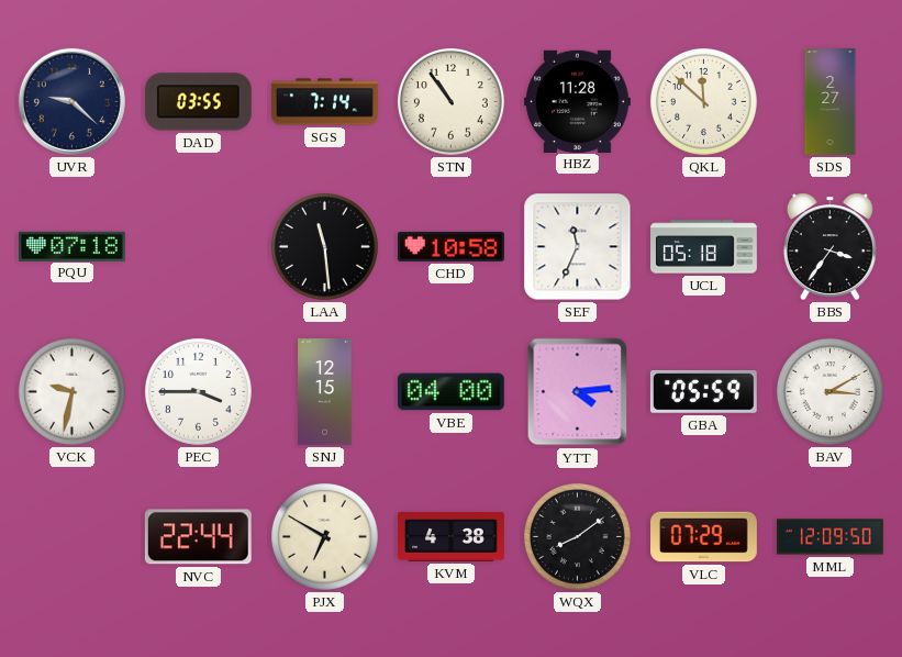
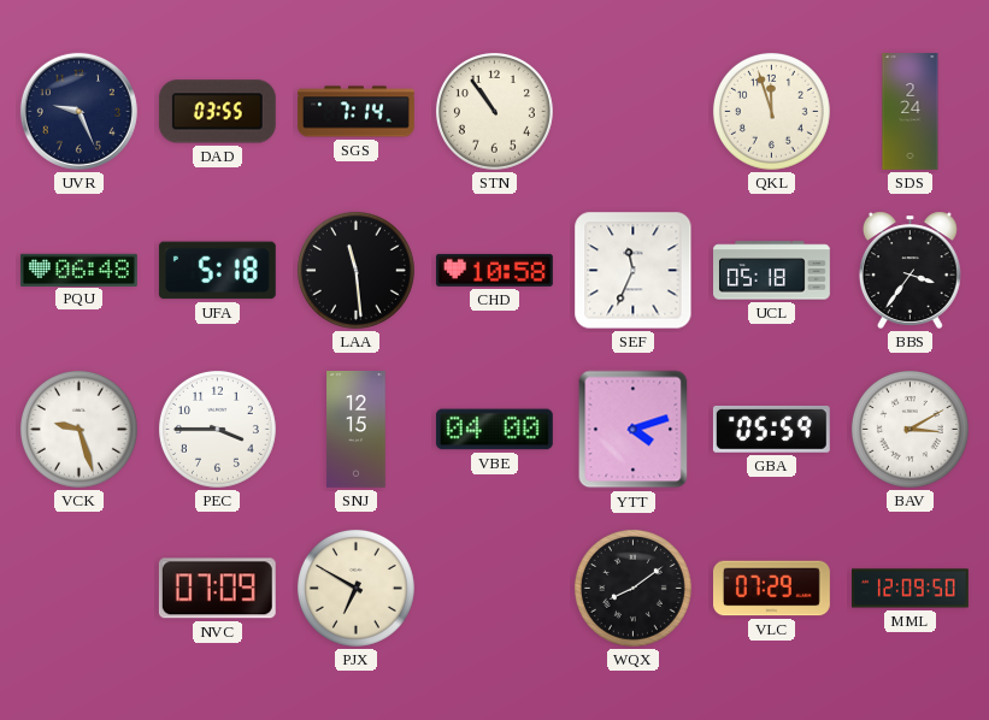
UVR: 9:22 -> 9:26
HBZ: 11:28 -> none
QKL: 11:52 -> 11:57
SDS: 2:27 -> 2:24
PQU: 07:18 -> 06:48
UFA: none -> 5:18
VCK: 9:32 -> 9:27
YTT: 4:14 -> 4:12
NVC: 22:44 -> 07:09
KVM: 4:38 -> none
